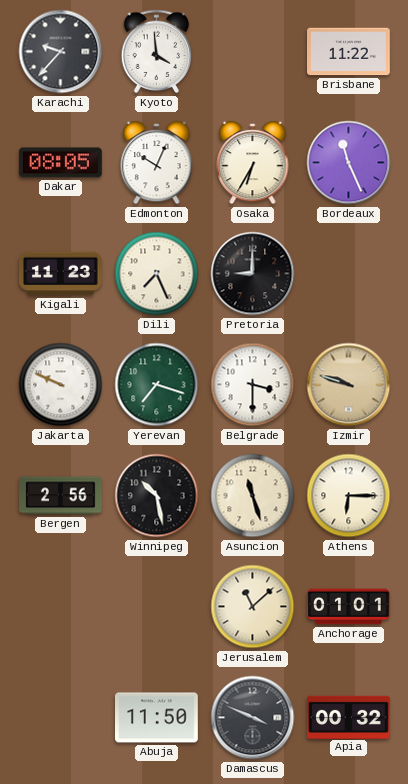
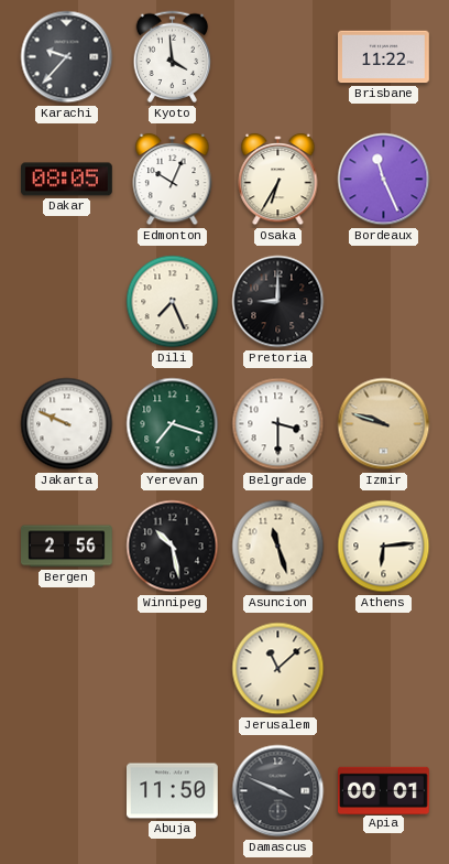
Kigali: 11:23 -> none
Athens: 6:15 -> 6:14
Anchorage: 01:01 -> none
Apia: 00:32 -> 00:01
